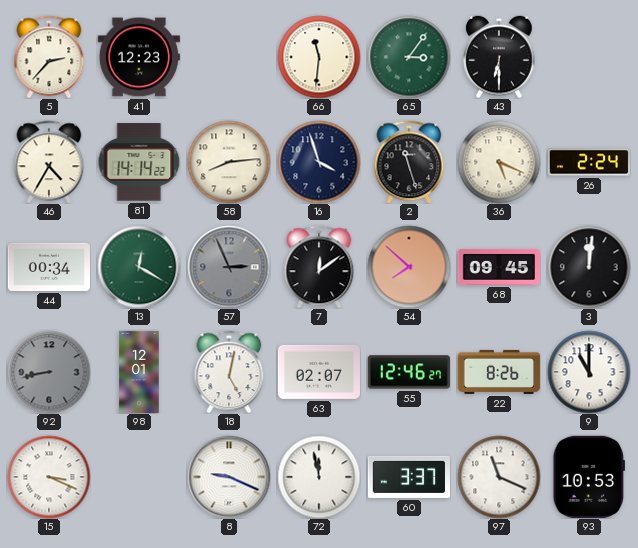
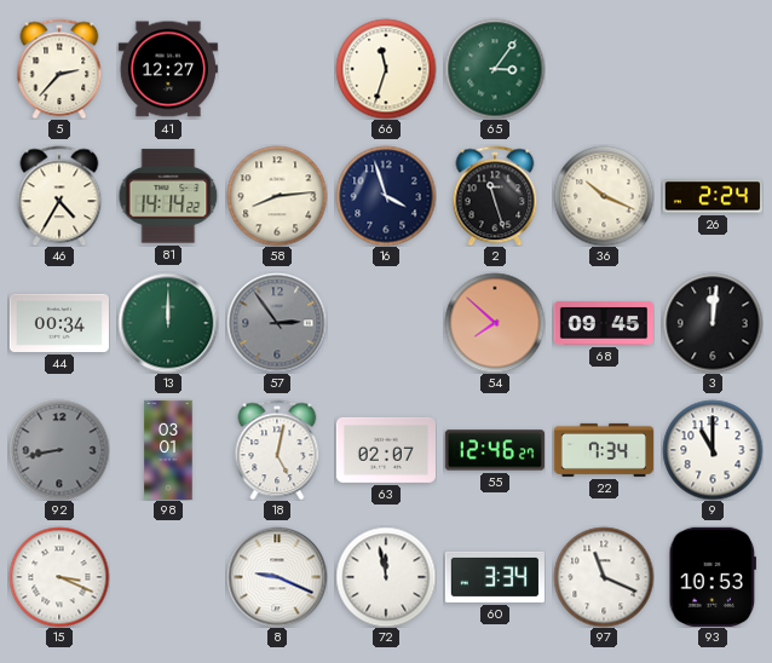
41: 12:23 -> 12:27
66: 11:31 -> 11:33
43: 6:30 -> none
36: 5:19 -> 10:19
13: 12:20 -> 12:00
57: 2:56 -> 2:54
7: 12:09 -> none
98: 12:01 -> 03:01
22: 8:26 -> 7:34
60: 3:37 -> 3:34
